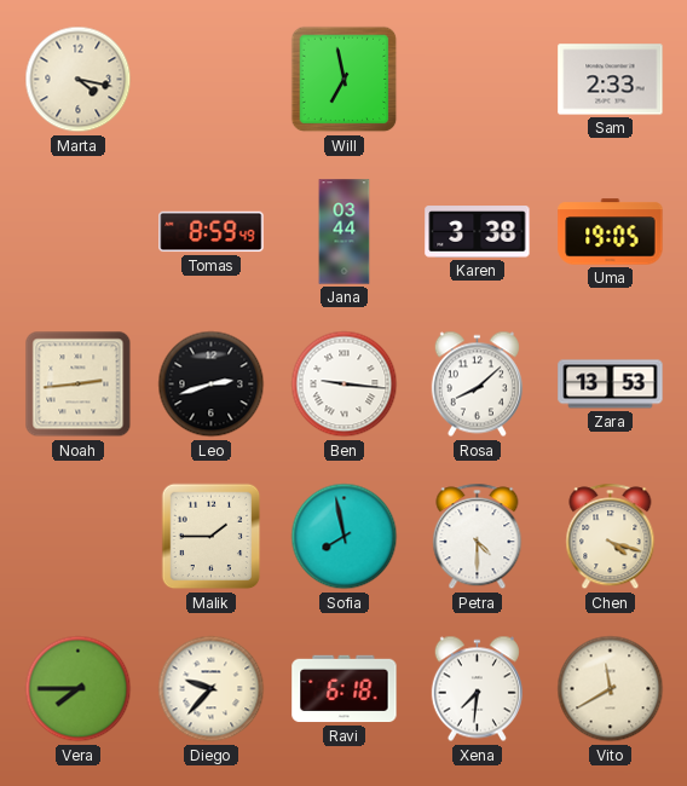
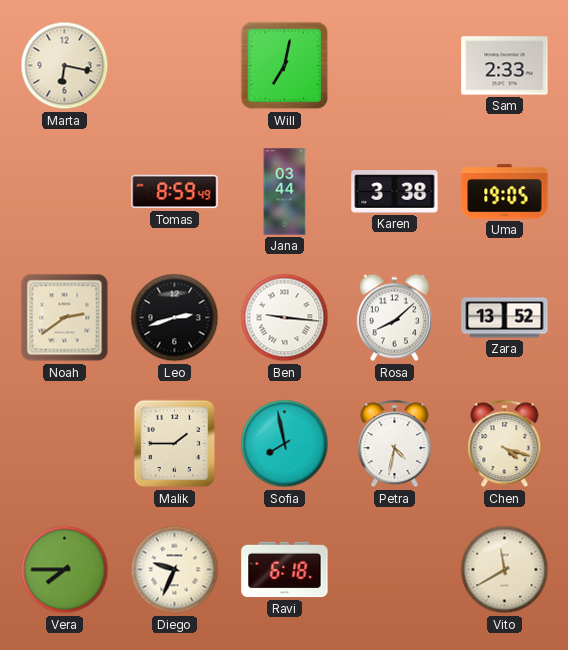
Marta: 4:17 -> 6:17
Will: 6:58 -> 7:02
Noah: 2:44 -> 2:39
Zara: 13:53 -> 13:52
Petra: 4:30 -> 4:32
Diego: 9:37 -> 9:34
Xena: 7:31 -> none
